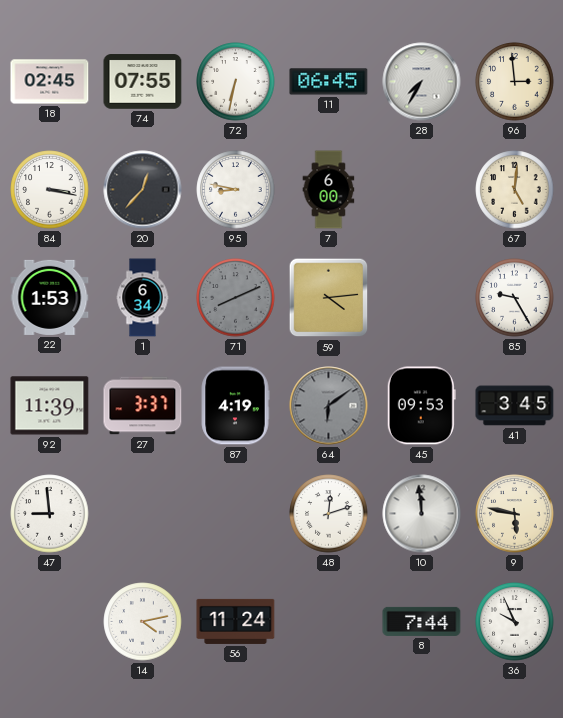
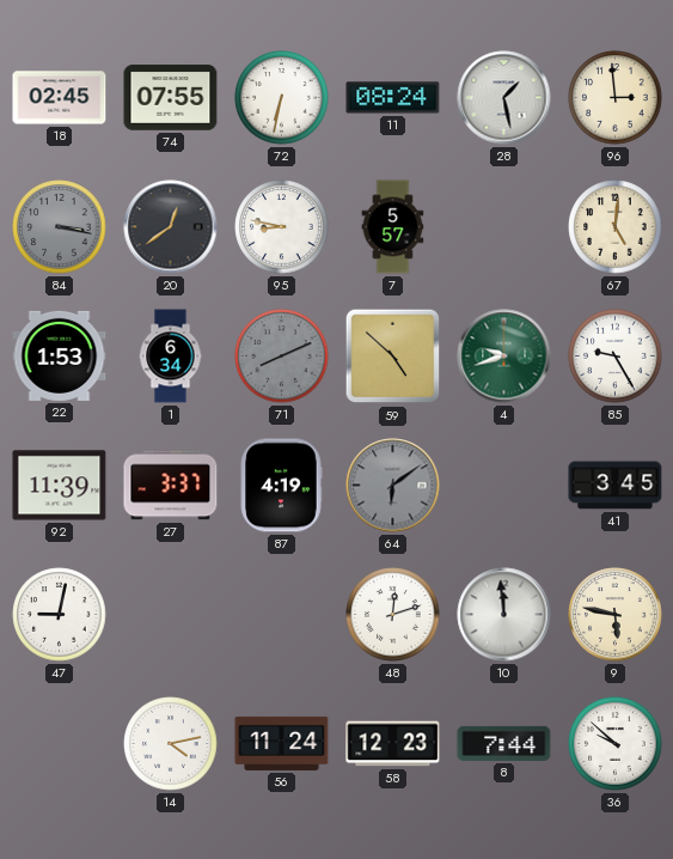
11: 06:45 -> 08:24
28: 7:35 -> 1:28
84 dial: white -> grey
20: 12:37 -> 12:39
7: 6:00 -> 5:57
59: 4:14 -> 4:52
4: none -> 9:42
45: 09:53 -> none
47: 8:59 -> 9:02
58: none -> 12:23
36: 9:56 -> 9:52
